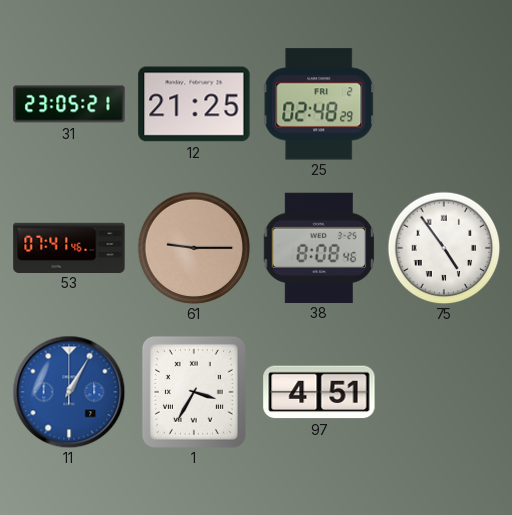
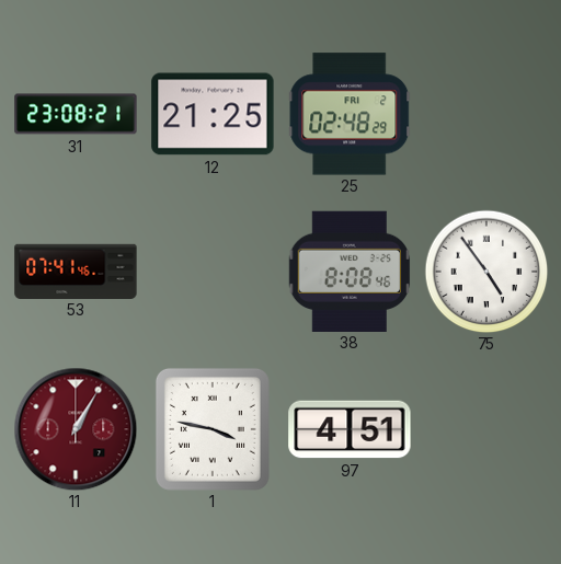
31: 23:05 -> 23:08
61: 9:15 -> none
11 dial: blue -> burgundy
1: 3:35 -> 3:47
